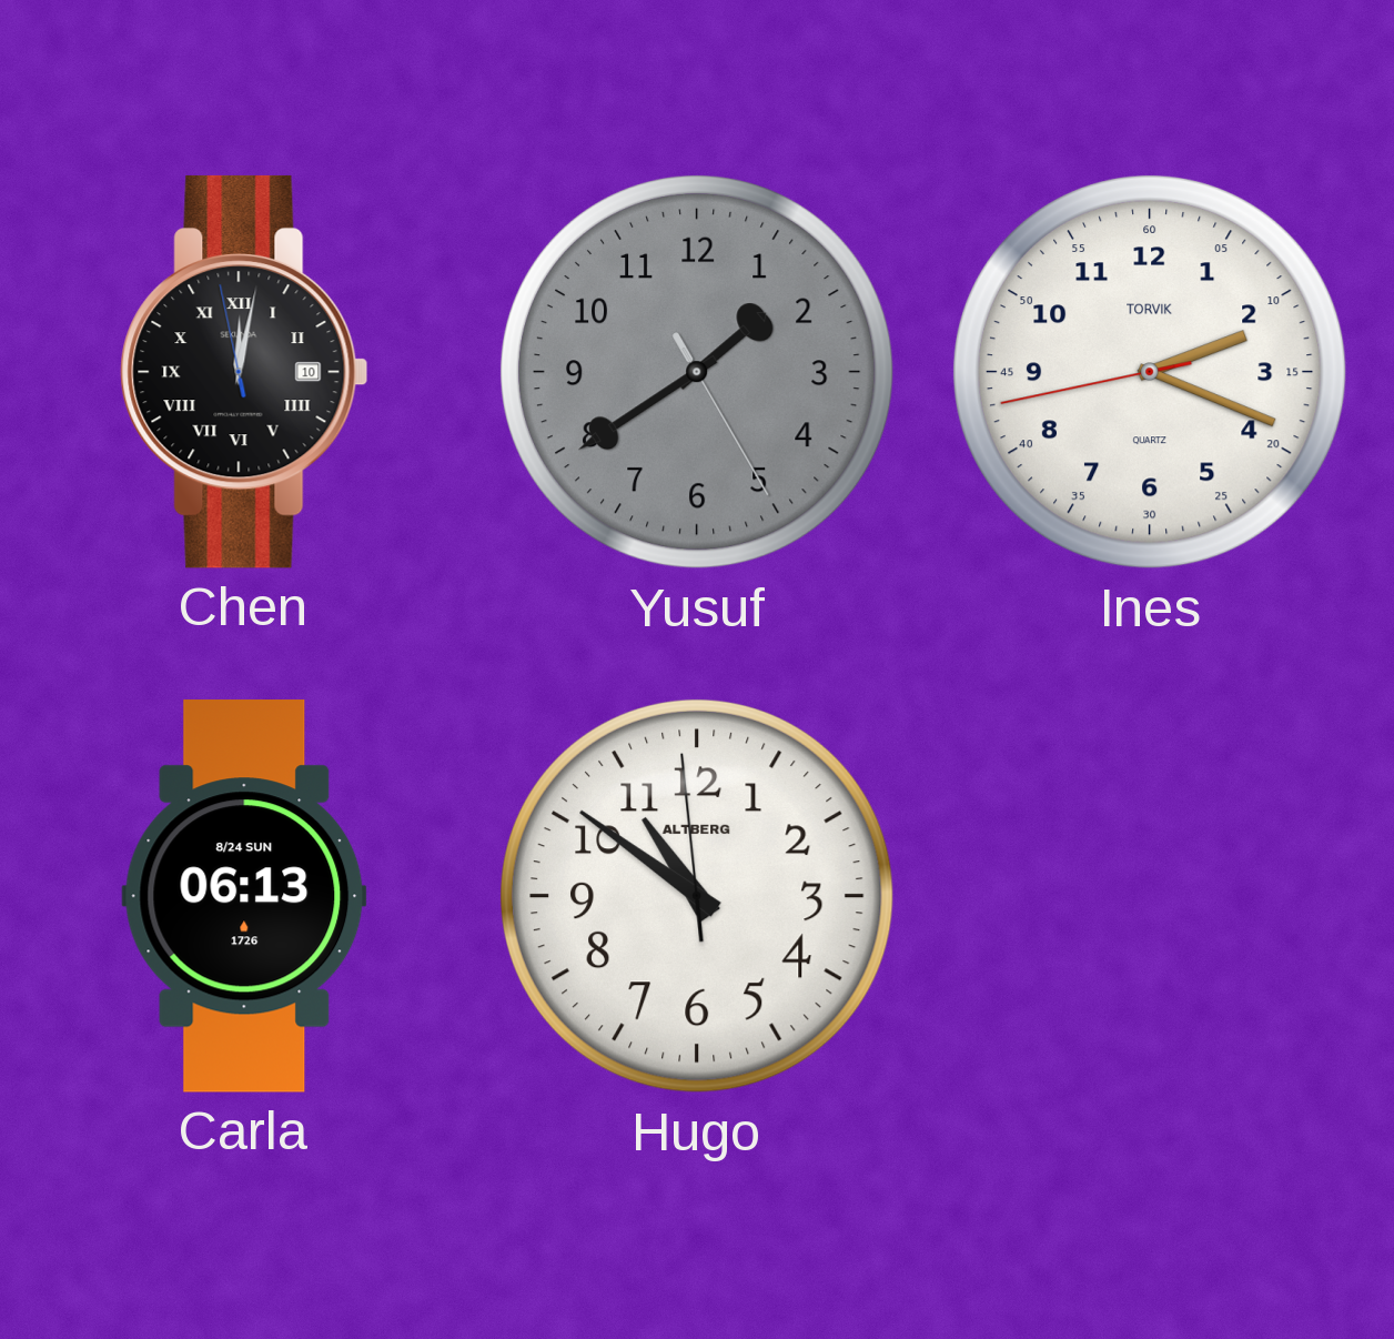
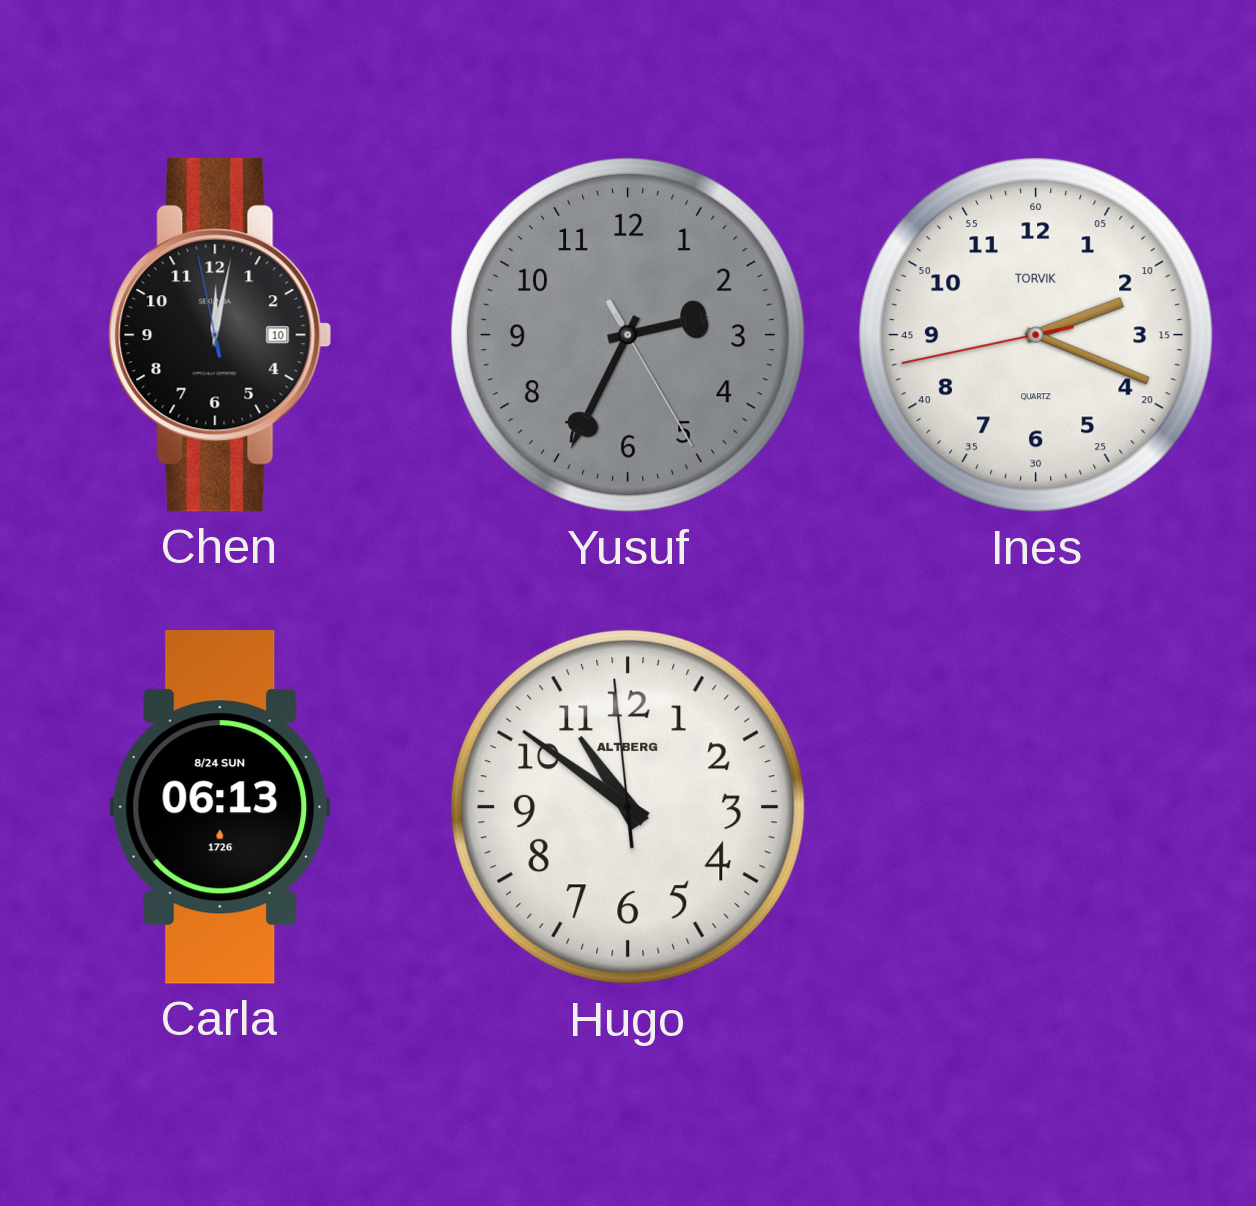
Chen numerals: Roman -> Arabic
Yusuf: 1:39 -> 2:34
